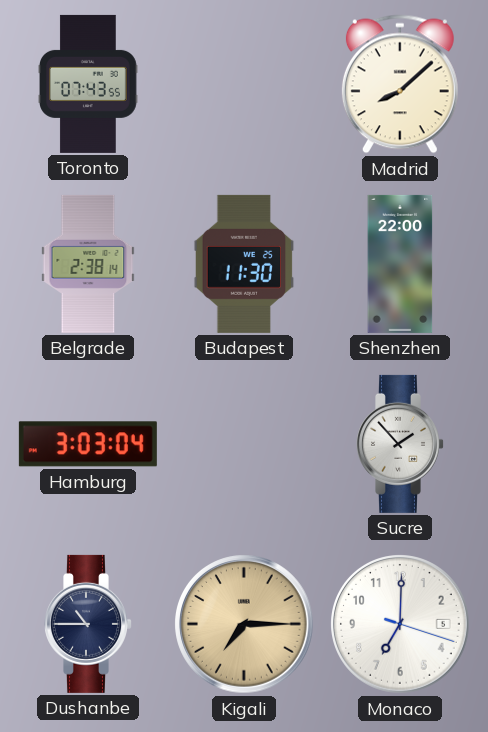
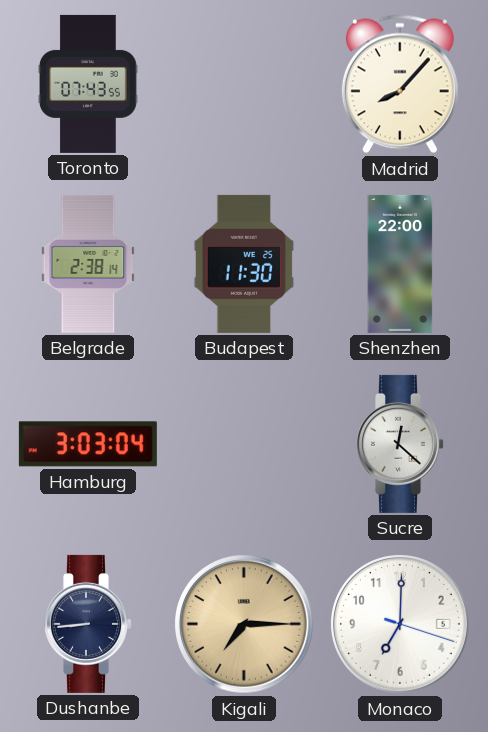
Madrid: 8:08 -> 8:07
Sucre: 1:53 -> 12:22
Dushanbe: 10:45 -> 8:44
